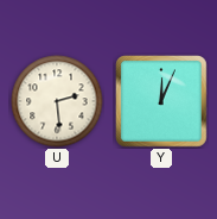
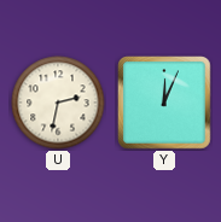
U: 2:29 -> 2:32
